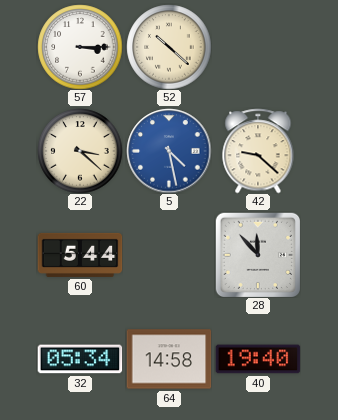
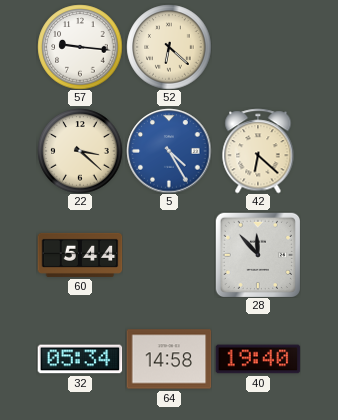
57: 3:15 -> 9:16
52: 10:22 -> 6:22
5: 4:28 -> 4:25
42: 9:22 -> 6:22
